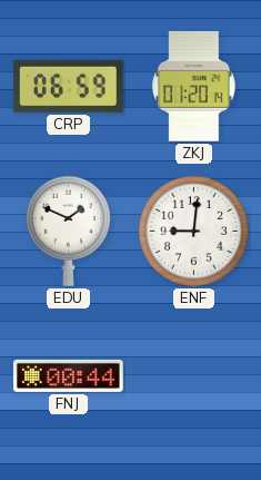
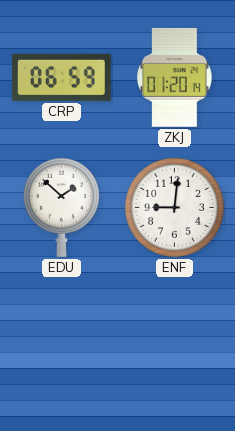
EDU: 1:49 -> 1:52
FNJ: 00:44 -> none
